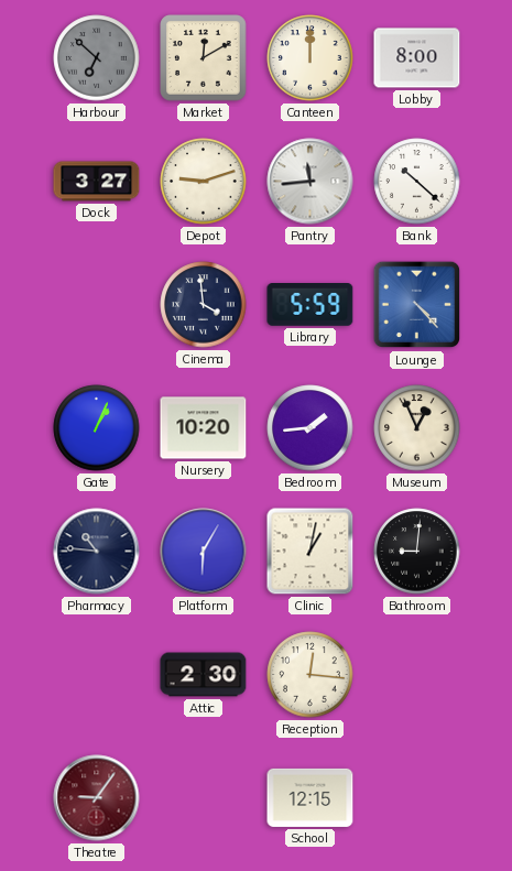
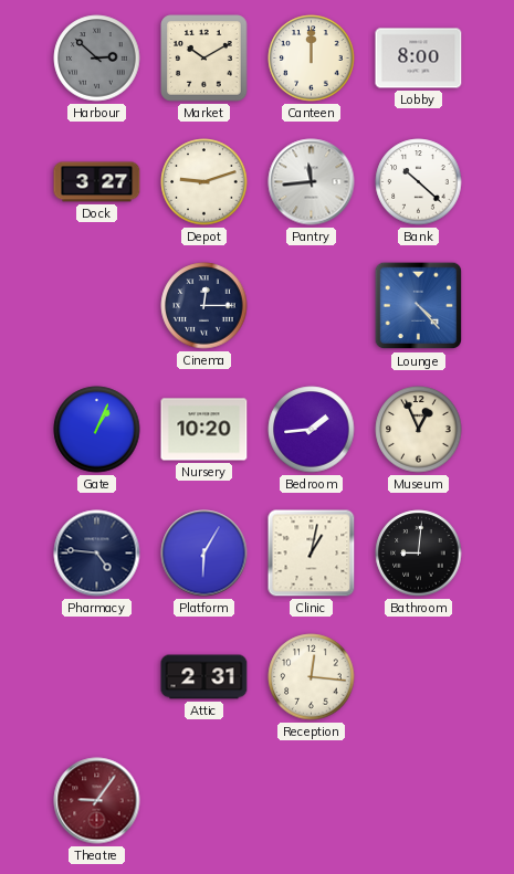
Harbour: 6:52 -> 2:52
Market: 12:10 -> 10:10
Cinema: 3:59 -> 12:15
Library: 5:59 -> none
Pharmacy: 10:46 -> 4:46
Attic: 2:30 -> 2:31
School: 12:15 -> none
